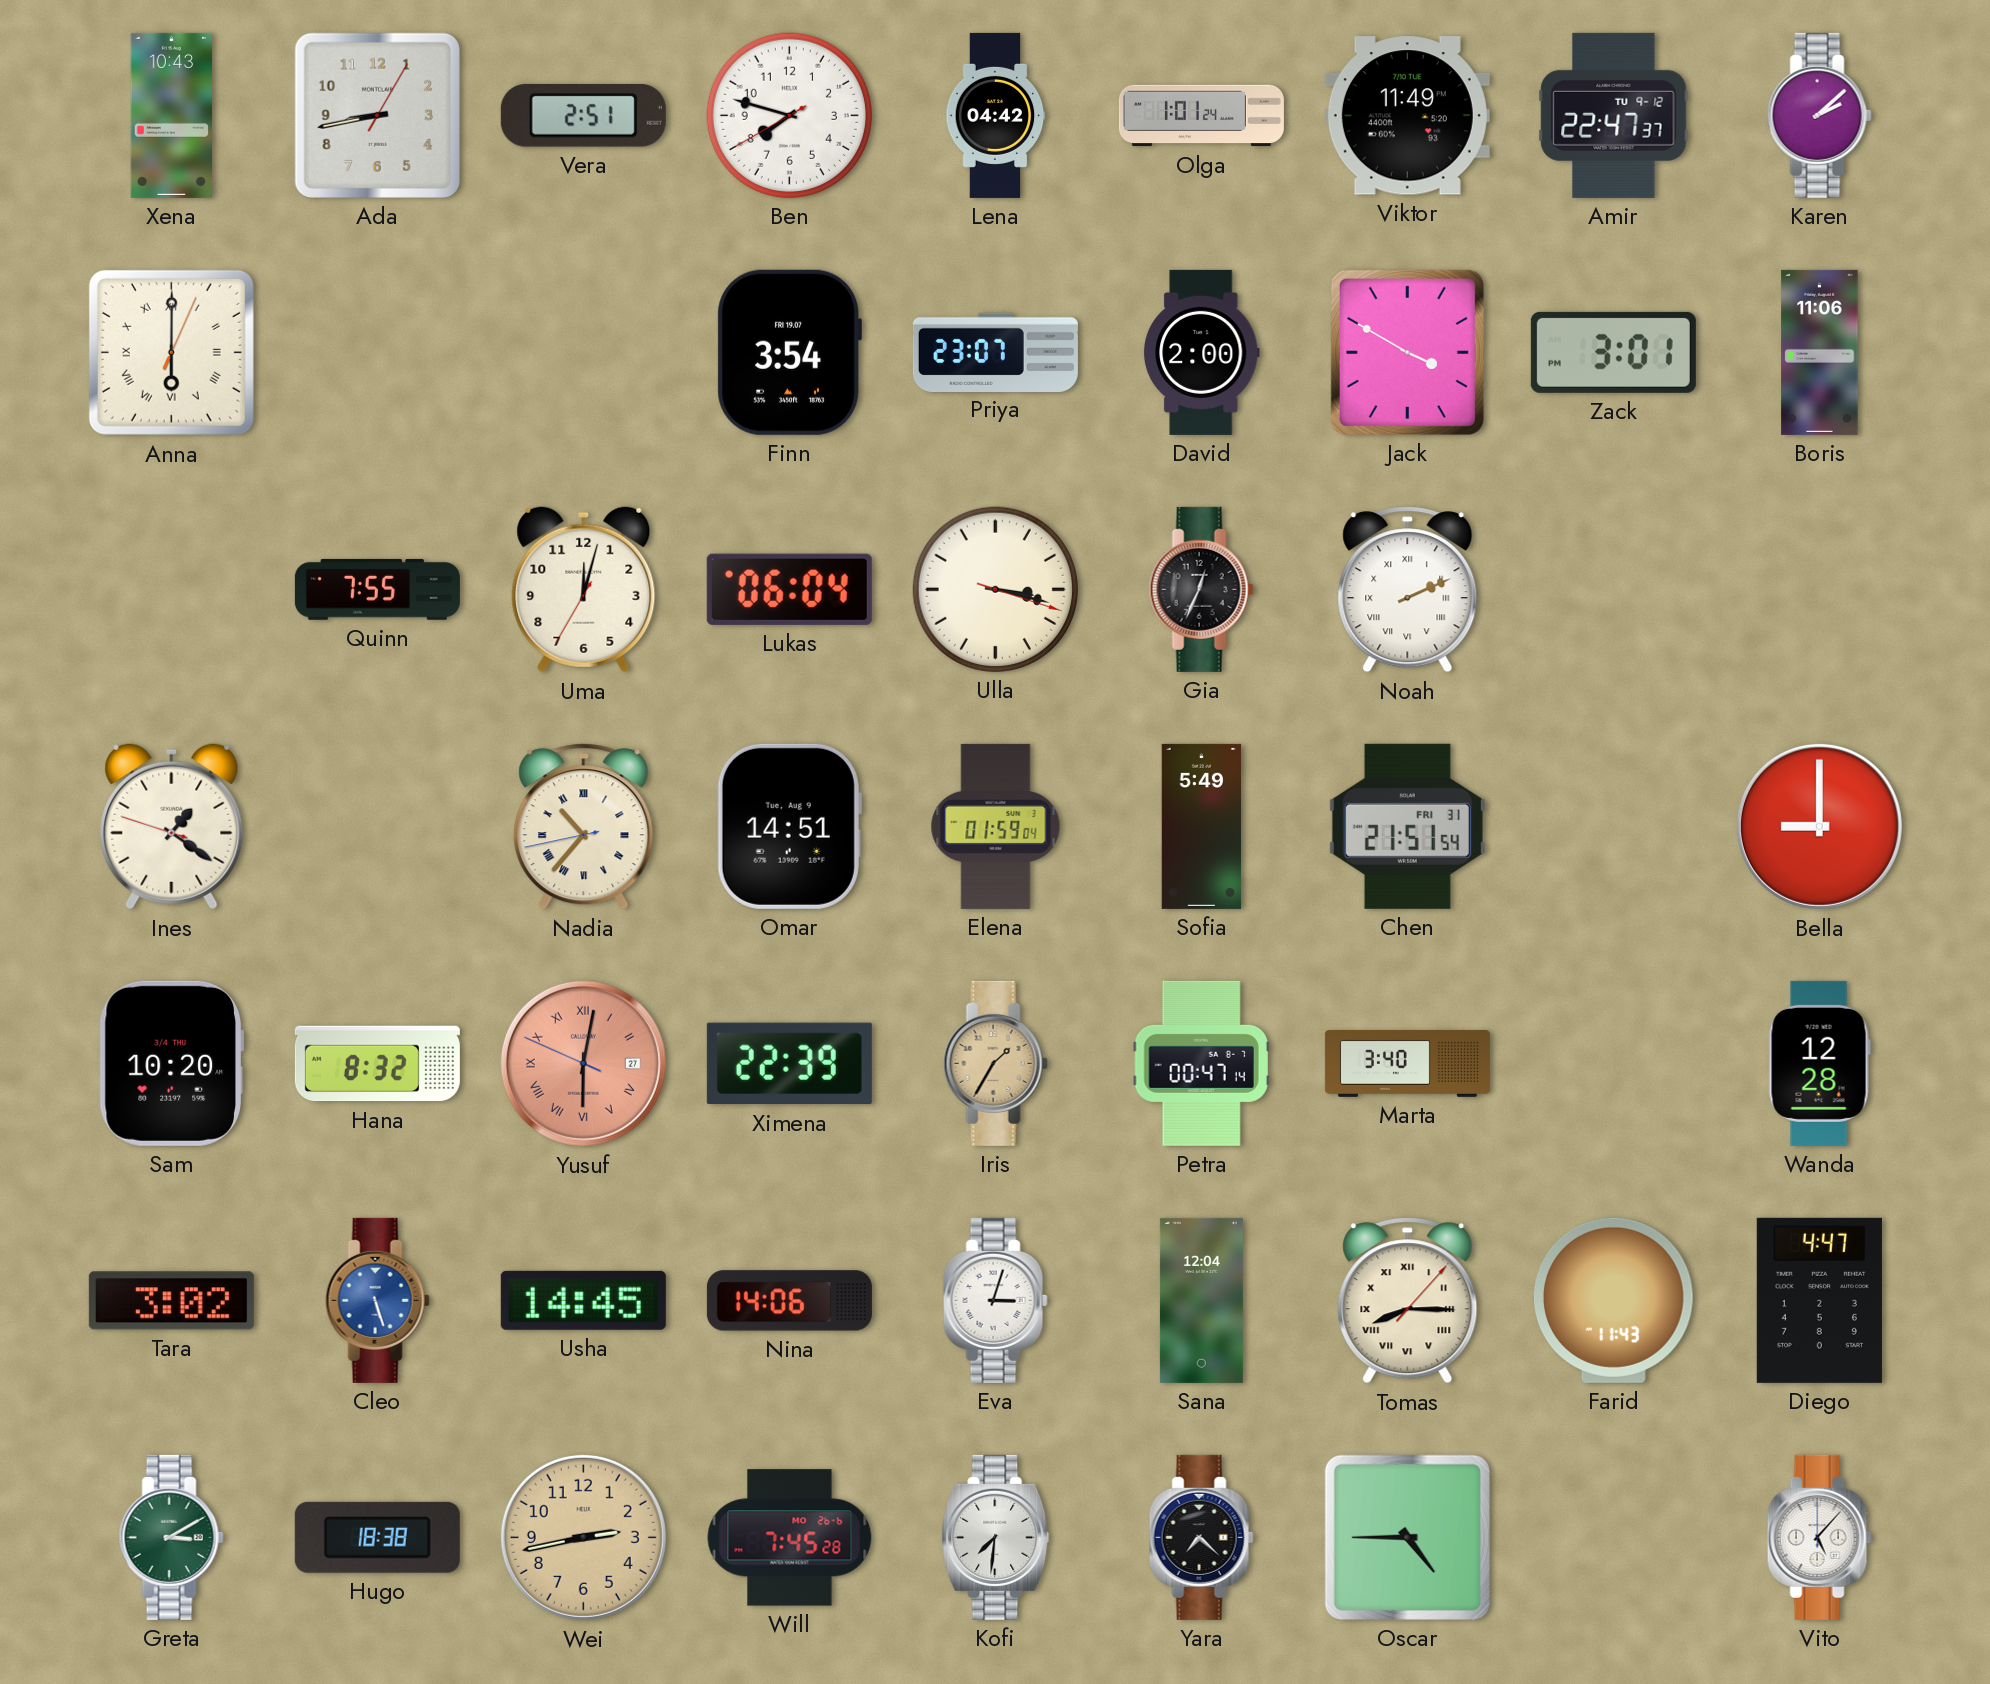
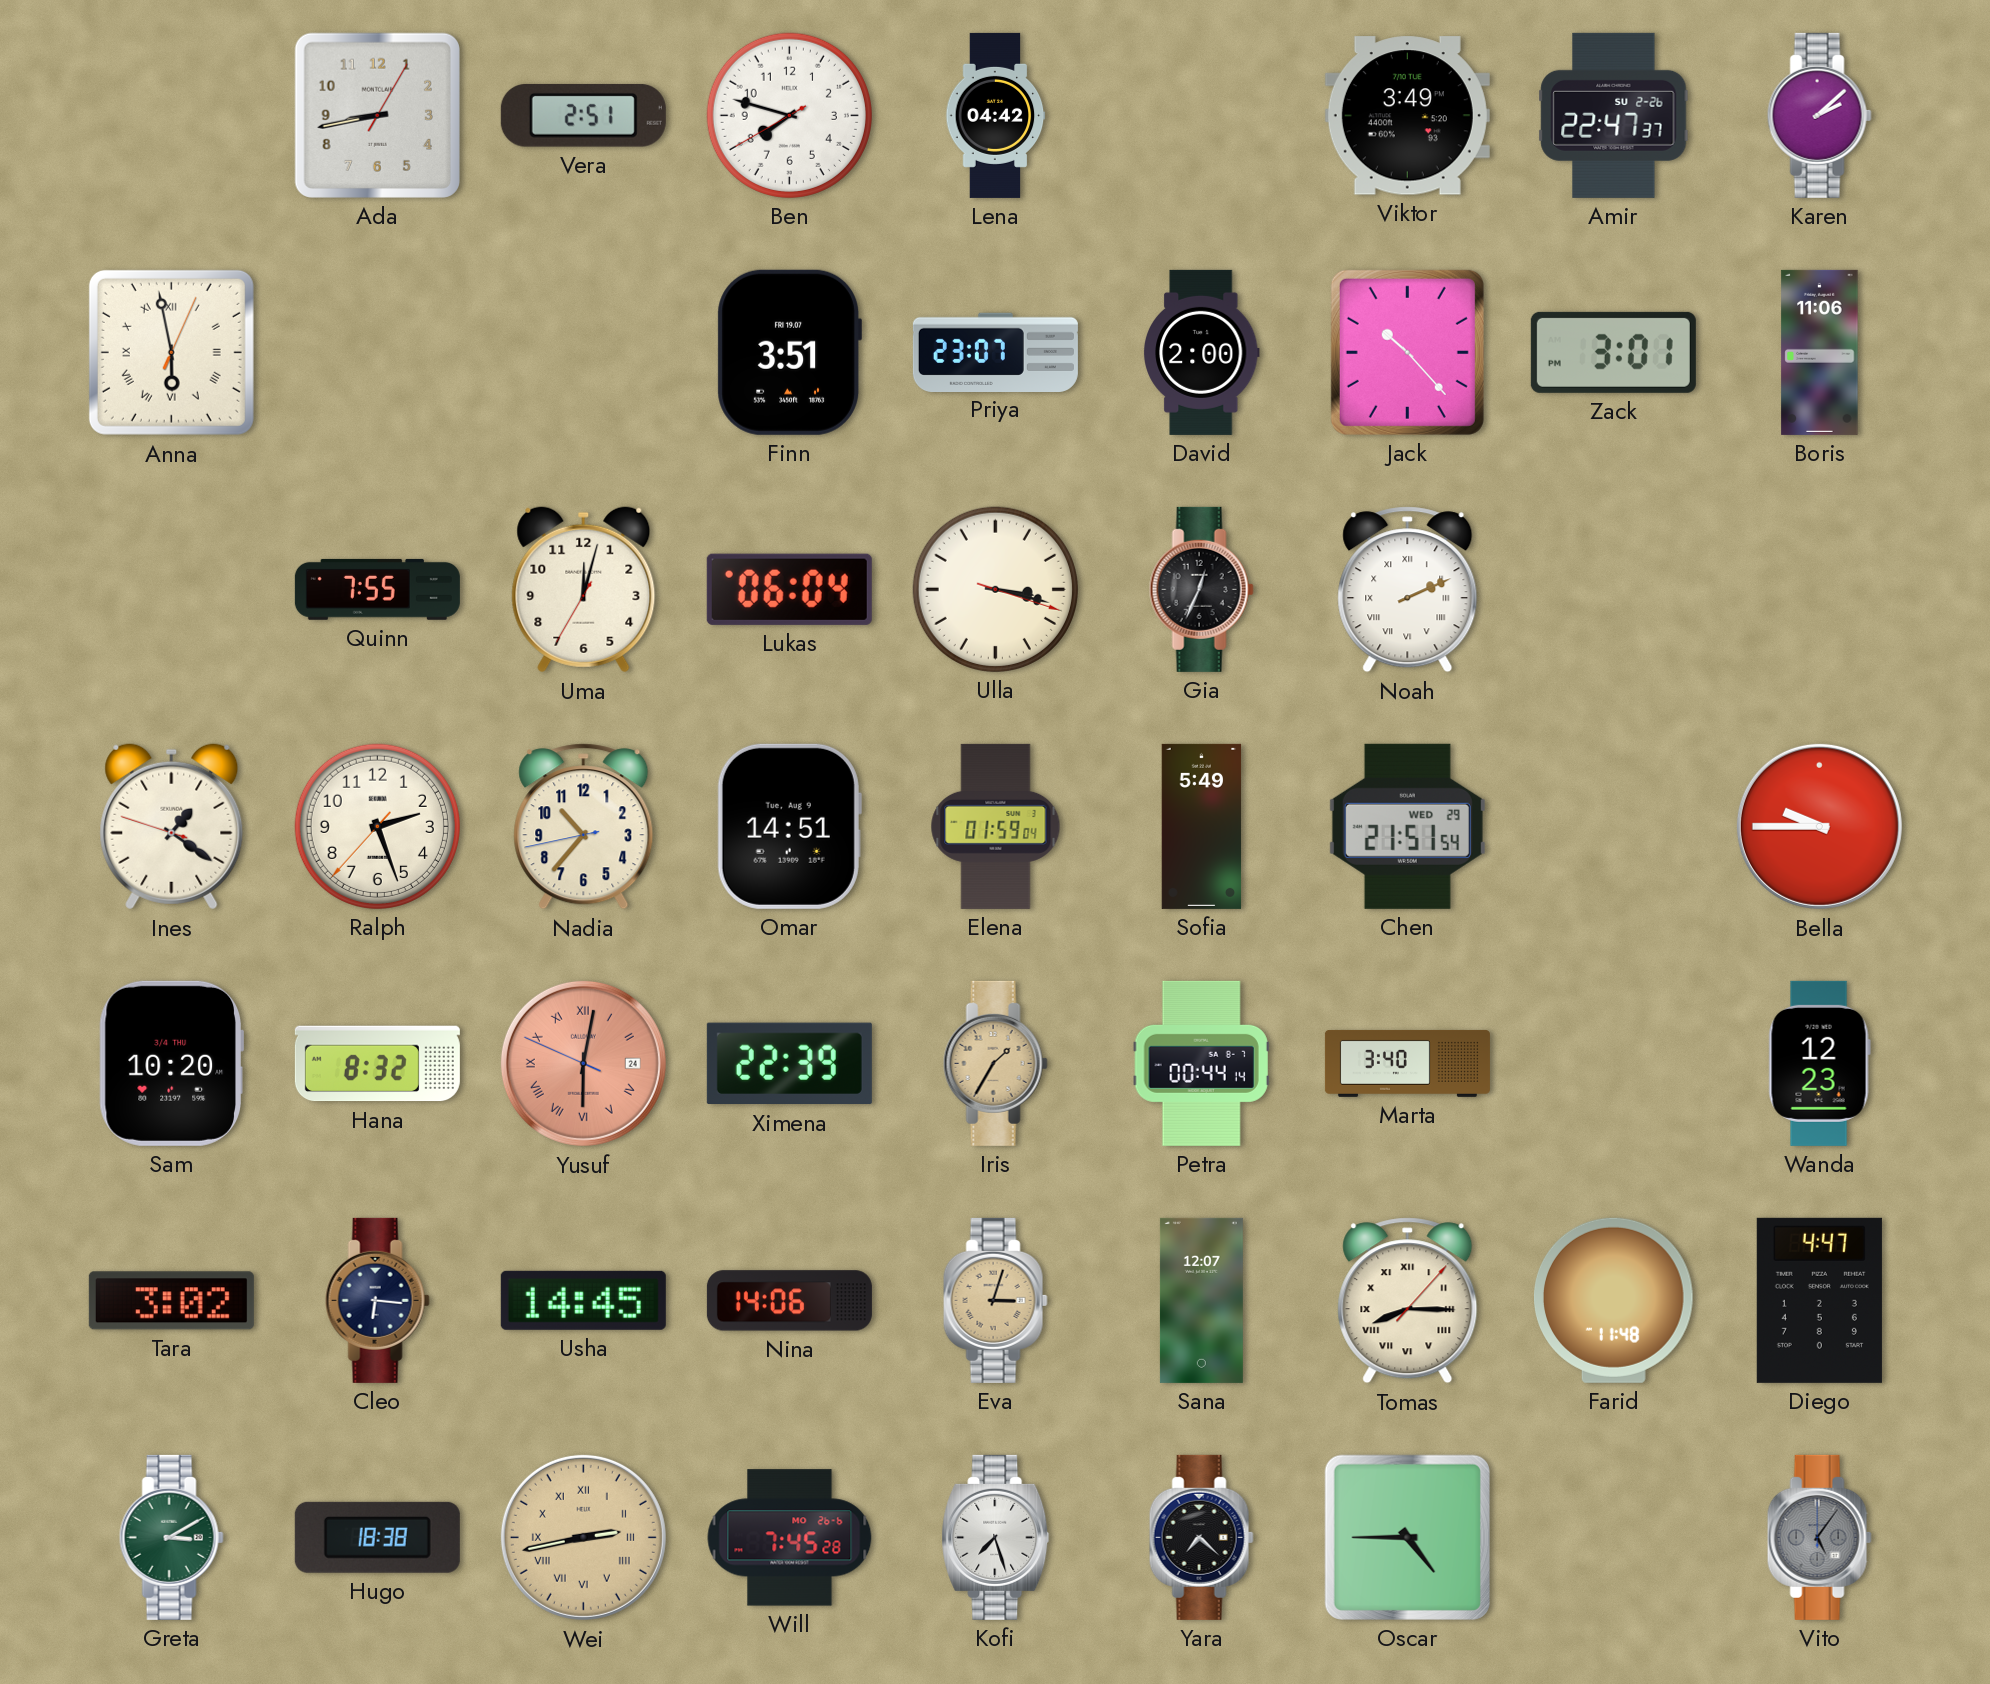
Xena: 10:43 -> none
Olga: 1:01 -> none
Viktor: 11:49 -> 3:49
Amir date: TU 9-12 -> SU 2-26
Anna: 6:00 -> 5:58
Finn: 3:54 -> 3:51
Jack: 3:50 -> 10:23
Ralph: none -> 2:26
Nadia numerals: Roman -> Arabic
Chen date: FRI 31 -> WED 29
Bella: 9:00 -> 9:45
Yusuf date: 27 -> 24
Petra: 00:47 -> 00:44
Wanda: 12:28 -> 12:23
Cleo: 5:27 -> 6:16
Cleo dial: blue -> navy
Eva dial: white -> champagne
Sana: 12:04 -> 12:07
Farid: 11:43 -> 11:48
Wei numerals: Arabic -> Roman
Kofi: 7:31 -> 7:27
Vito: 5:07 -> 5:06
Vito dial: white -> grey
